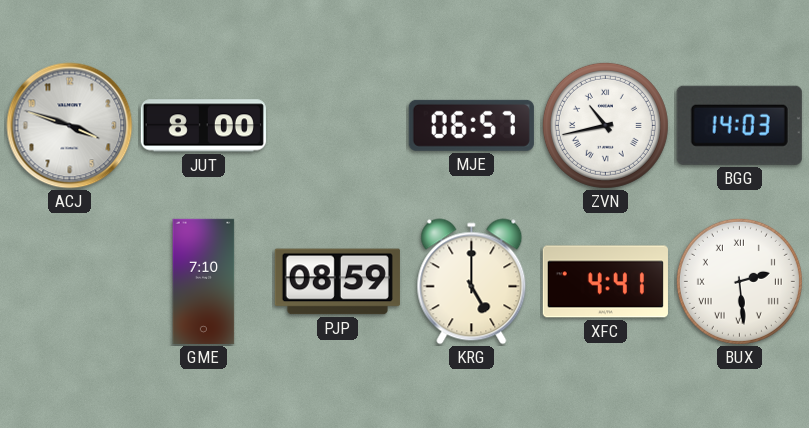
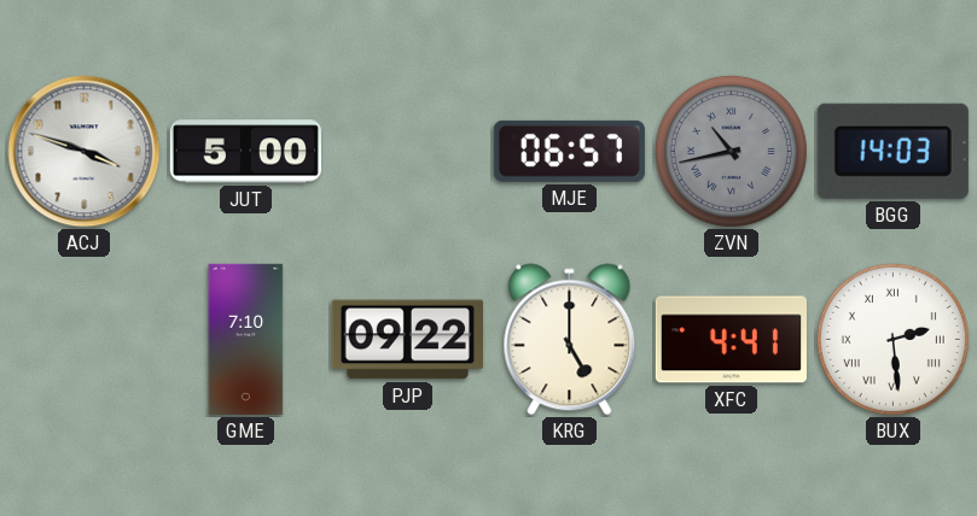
JUT: 8:00 -> 5:00
ZVN dial: white -> grey
PJP: 08:59 -> 09:22
